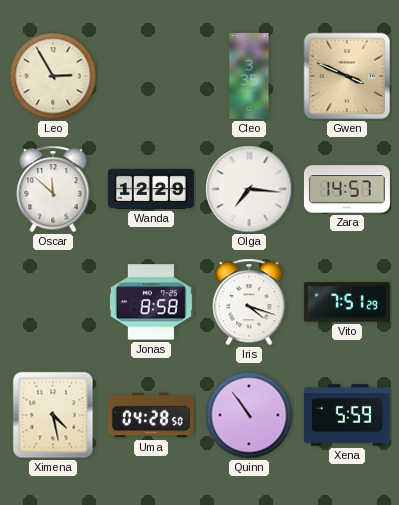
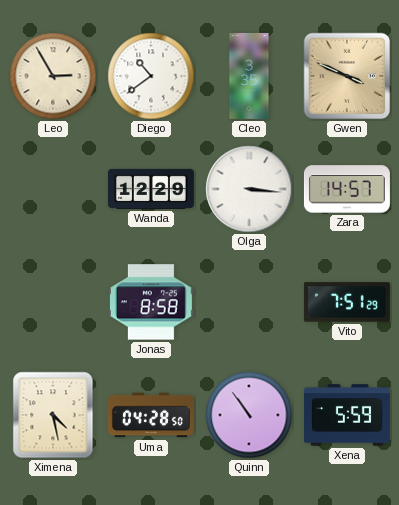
Diego: none -> 10:39
Oscar: 11:52 -> none
Olga: 7:16 -> 3:16
Iris: 4:18 -> none
